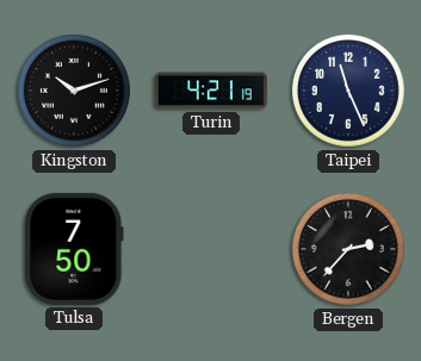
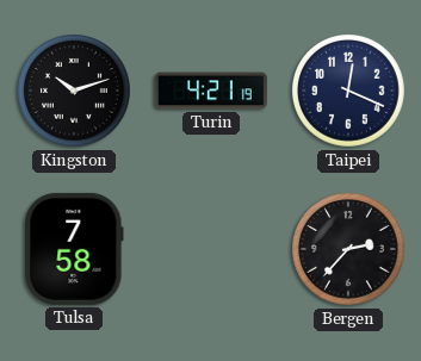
Taipei: 11:26 -> 12:19
Tulsa: 7:50 -> 7:58
